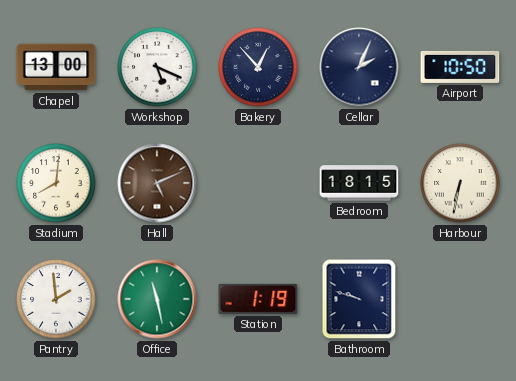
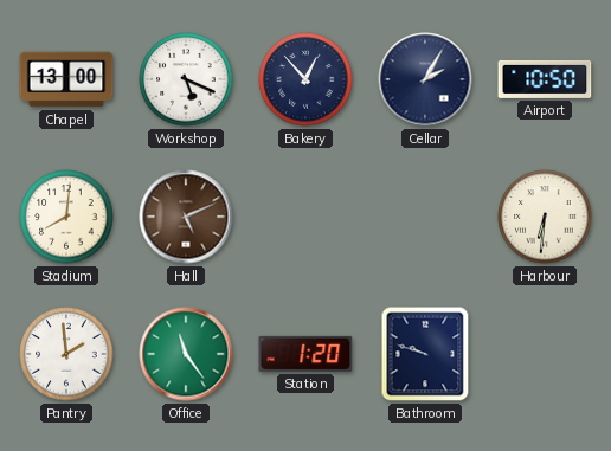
Cellar: 2:04 -> 2:05
Bedroom: 18:15 -> none
Harbour: 6:32 -> 6:31
Office: 11:28 -> 11:24
Station: 1:19 -> 1:20
